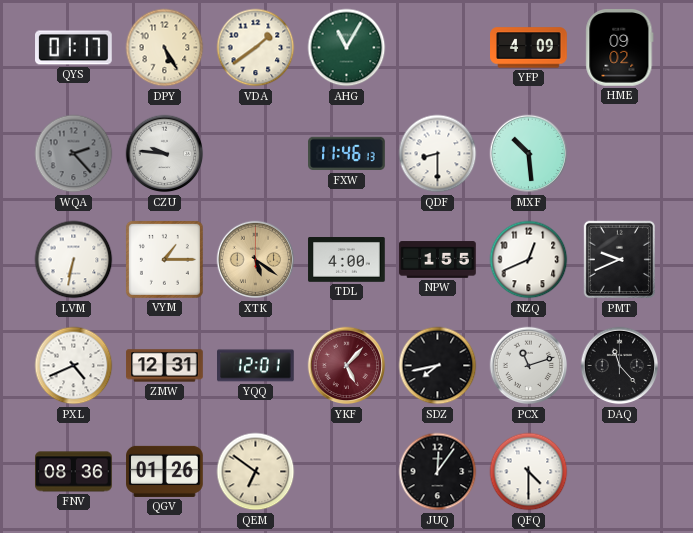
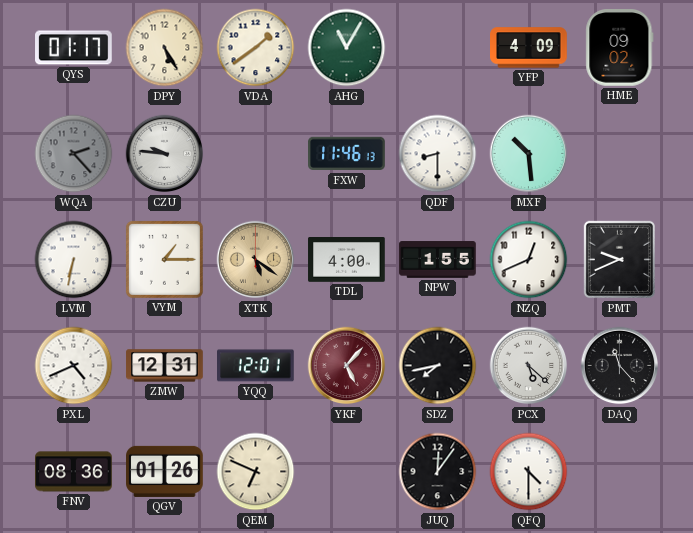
PCX: 11:12 -> 5:22
QEM: 6:51 -> 6:49
